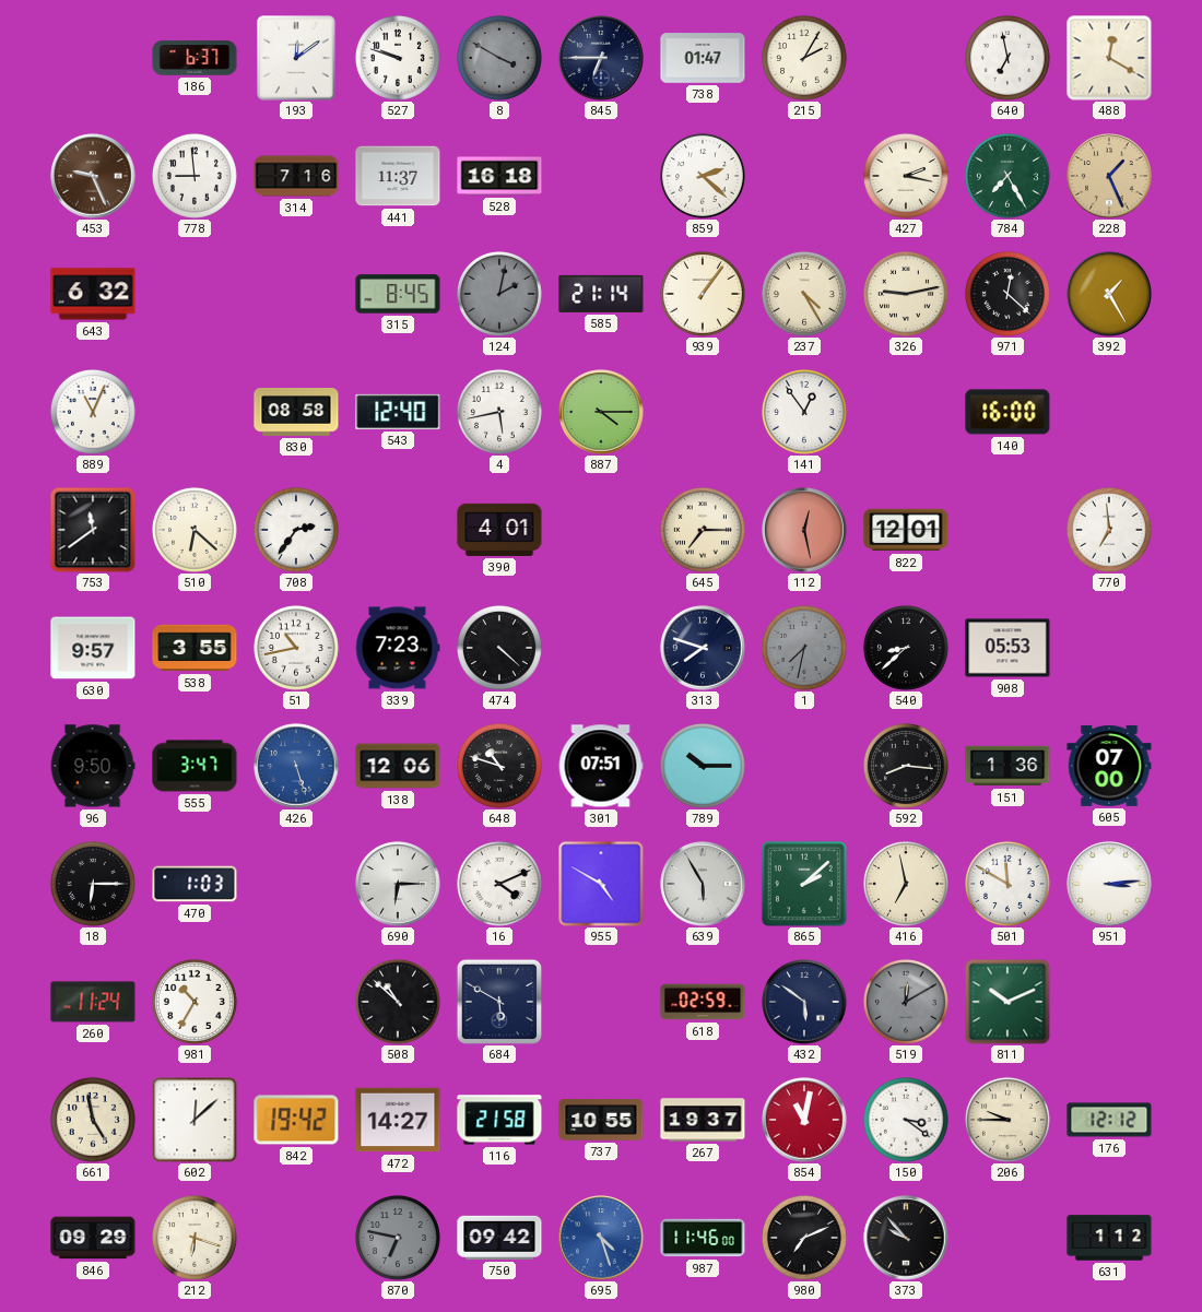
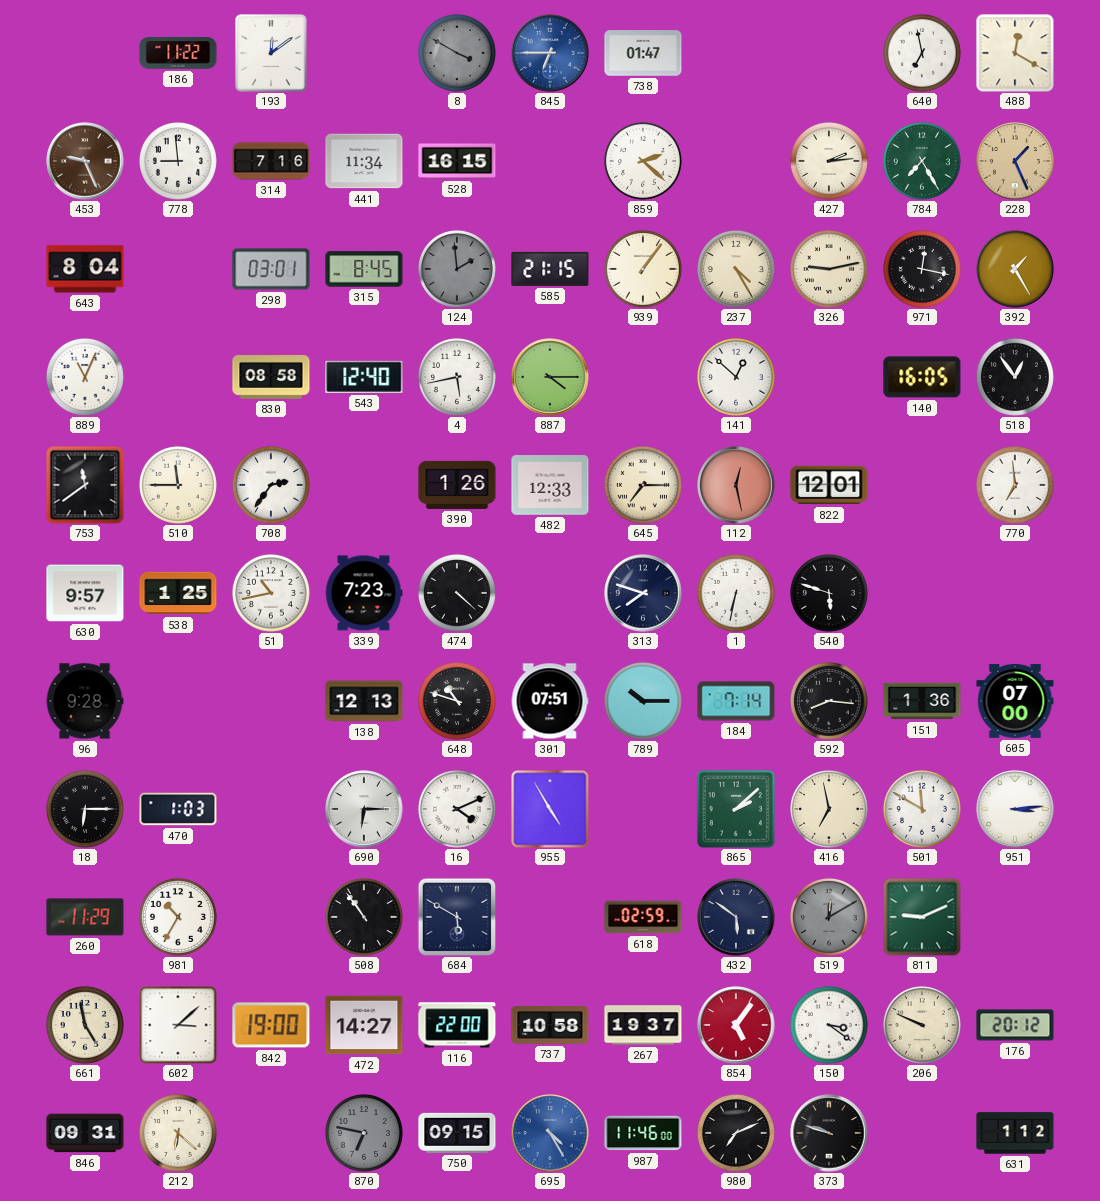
186: 6:37 -> 11:22
527: 9:48 -> none
845 dial: navy -> blue
215: 2:05 -> none
441: 11:37 -> 11:34
528: 16:18 -> 16:15
427: 2:17 -> 2:14
643: 6:32 -> 8:04
298: none -> 03:01
124: 2:02 -> 1:59
585: 21:14 -> 21:15
971: 12:22 -> 12:17
141: 12:54 -> 12:52
140: 16:00 -> 16:05
518: none -> 12:54
510: 6:22 -> 11:45
390: 4:01 -> 1:26
482: none -> 12:33
538: 3:55 -> 1:25
1: 7:32 -> 6:32
1 dial: grey -> white
540: 8:38 -> 5:48
908: 05:53 -> none
96: 9:50 -> 9:28
555: 3:47 -> none
426: 5:27 -> none
138: 12:06 -> 12:13
184: none -> 7:14
955: 4:50 -> 4:55
639: 5:55 -> none
260: 11:24 -> 11:29
508: 10:52 -> 10:54
811: 10:11 -> 9:11
602: 12:08 -> 3:08
842: 19:42 -> 19:00
116: 21:58 -> 22:00
737: 10:55 -> 10:58
854: 11:02 -> 5:06
206: 9:45 -> 9:49
176: 12:12 -> 20:12
846: 09:29 -> 09:31
212: 6:18 -> 6:22
750: 09:42 -> 09:15
695: 4:27 -> 4:25
373: 9:53 -> 9:48
